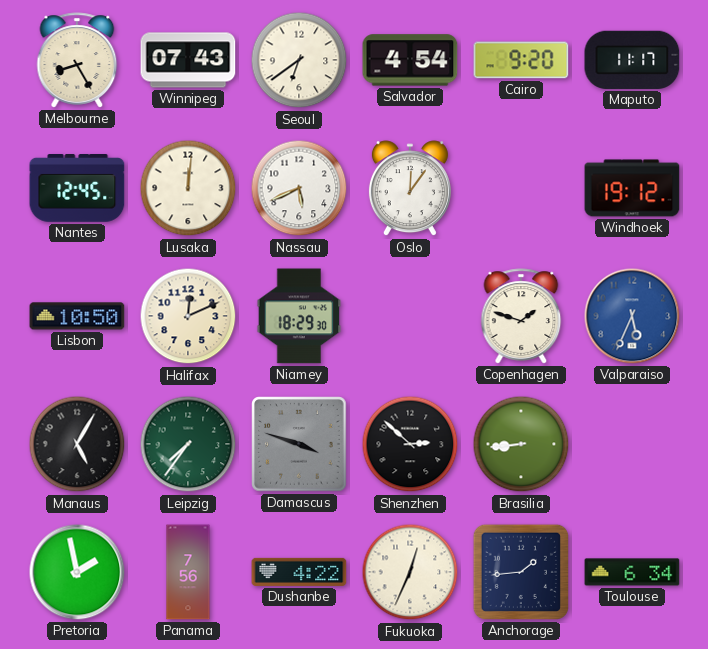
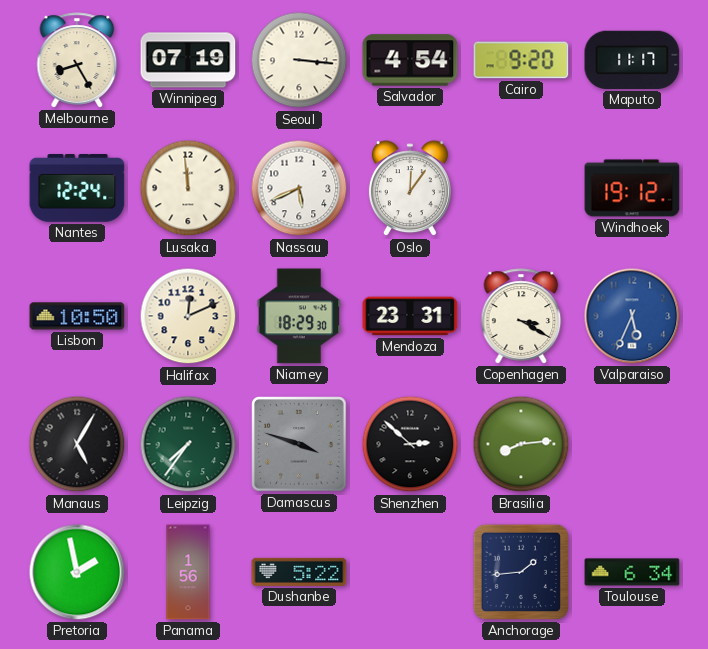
Winnipeg: 07:43 -> 07:19
Seoul: 6:39 -> 3:16
Nantes: 12:45 -> 12:24
Lusaka: 12:01 -> 11:59
Mendoza: none -> 23:31
Copenhagen: 1:48 -> 3:20
Brasilia: 8:44 -> 8:14
Panama: 7:56 -> 1:56
Dushanbe: 4:22 -> 5:22
Fukuoka: 12:34 -> none
